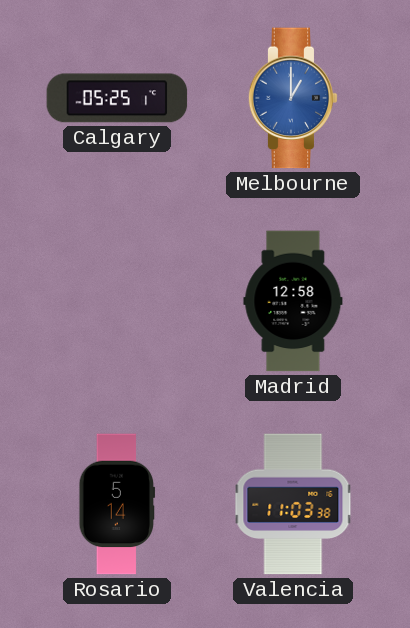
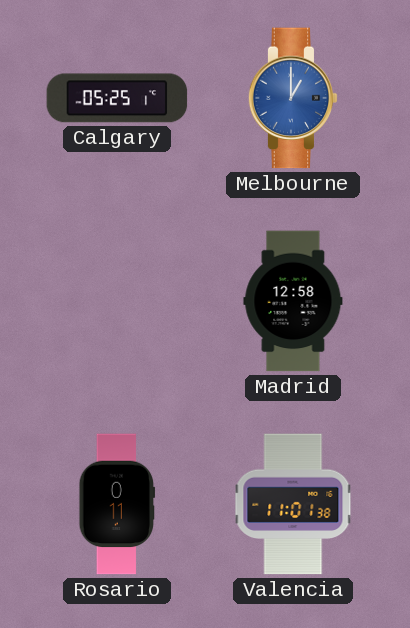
Rosario: 5:14 -> 0:11
Valencia: 11:03 -> 11:01
